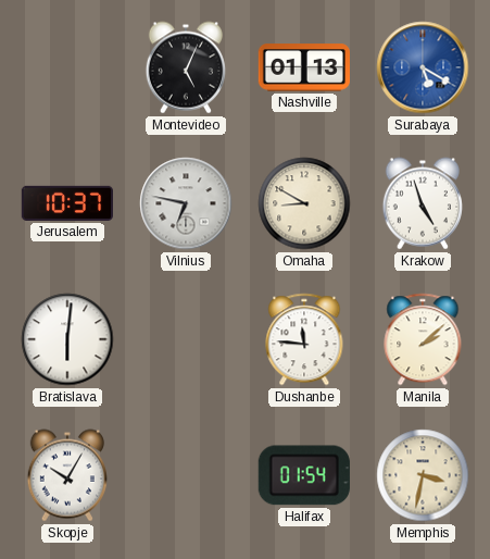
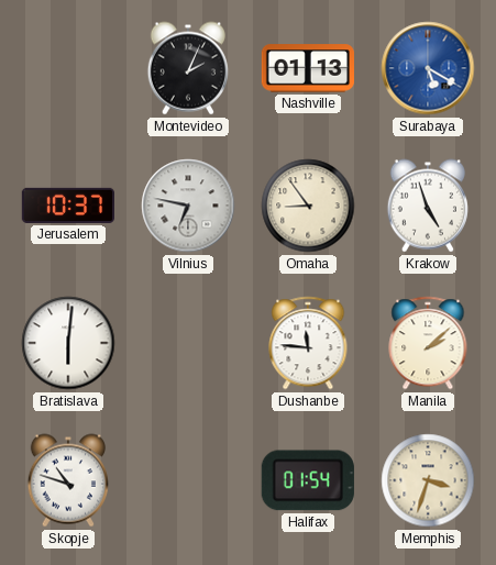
Montevideo: 5:04 -> 2:04
Omaha: 8:50 -> 8:54
Skopje: 10:05 -> 10:48
Memphis: 3:32 -> 3:33
